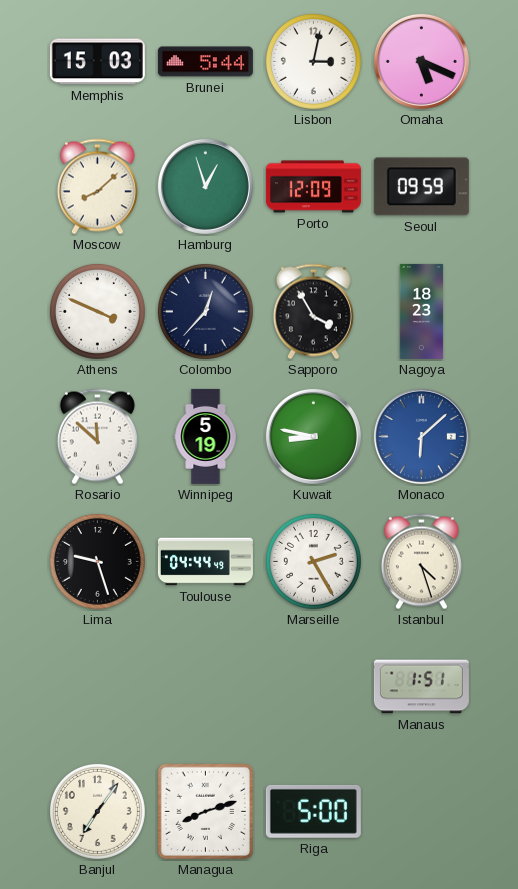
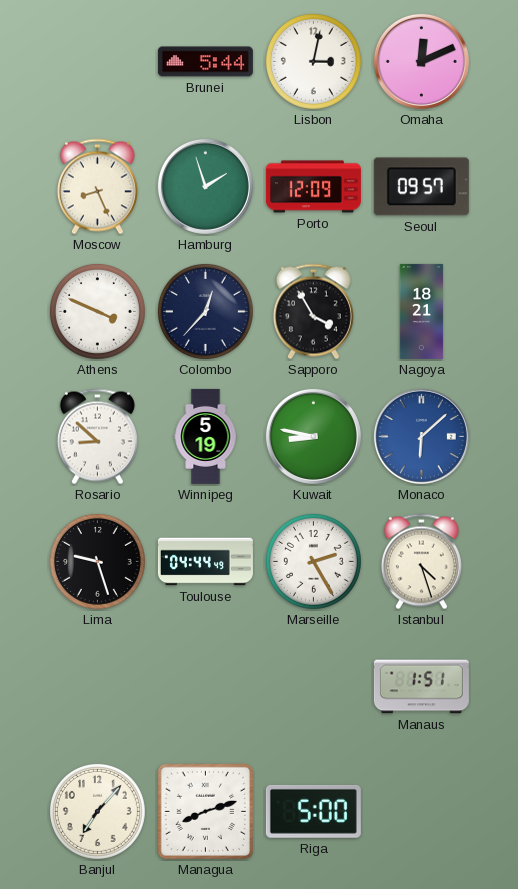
Memphis: 15:03 -> none
Omaha: 5:19 -> 12:11
Moscow: 8:08 -> 8:26
Hamburg: 12:57 -> 1:57
Seoul: 09:59 -> 09:57
Nagoya: 18:23 -> 18:21
Rosario: 11:52 -> 8:52
Banjul: 7:06 -> 7:07
